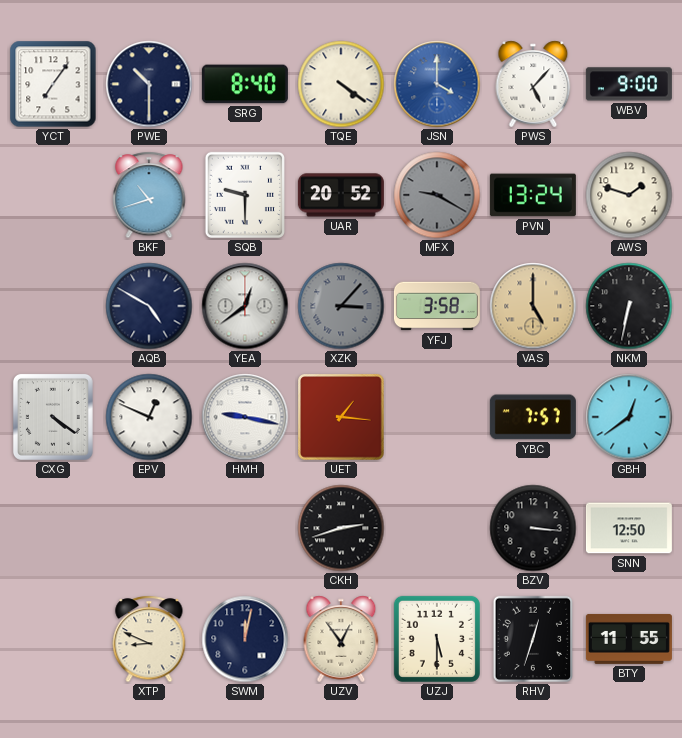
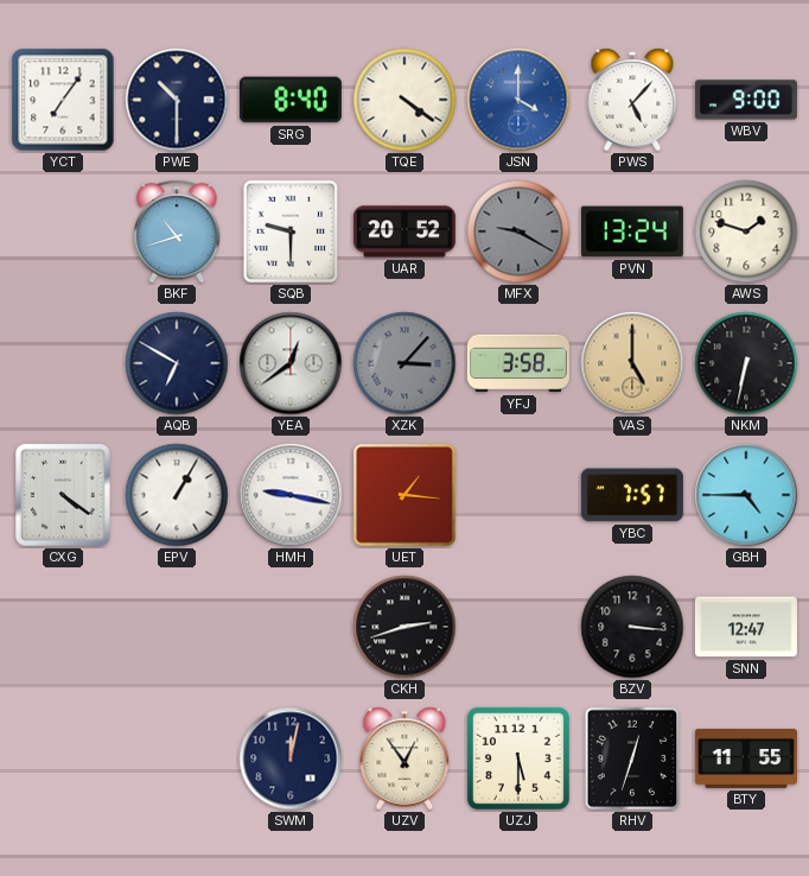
AQB: 4:50 -> 6:50
EPV: 12:49 -> 1:05
GBH: 12:39 -> 4:45
SNN: 12:50 -> 12:47
XTP: 8:49 -> none
